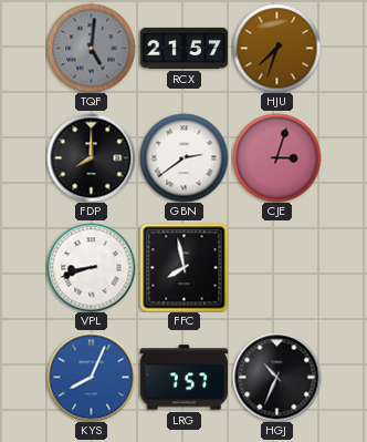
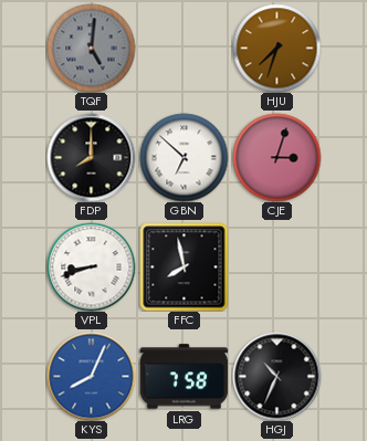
RCX: 21:57 -> none
GBN: 2:39 -> 6:52
LRG: 7:57 -> 7:58
